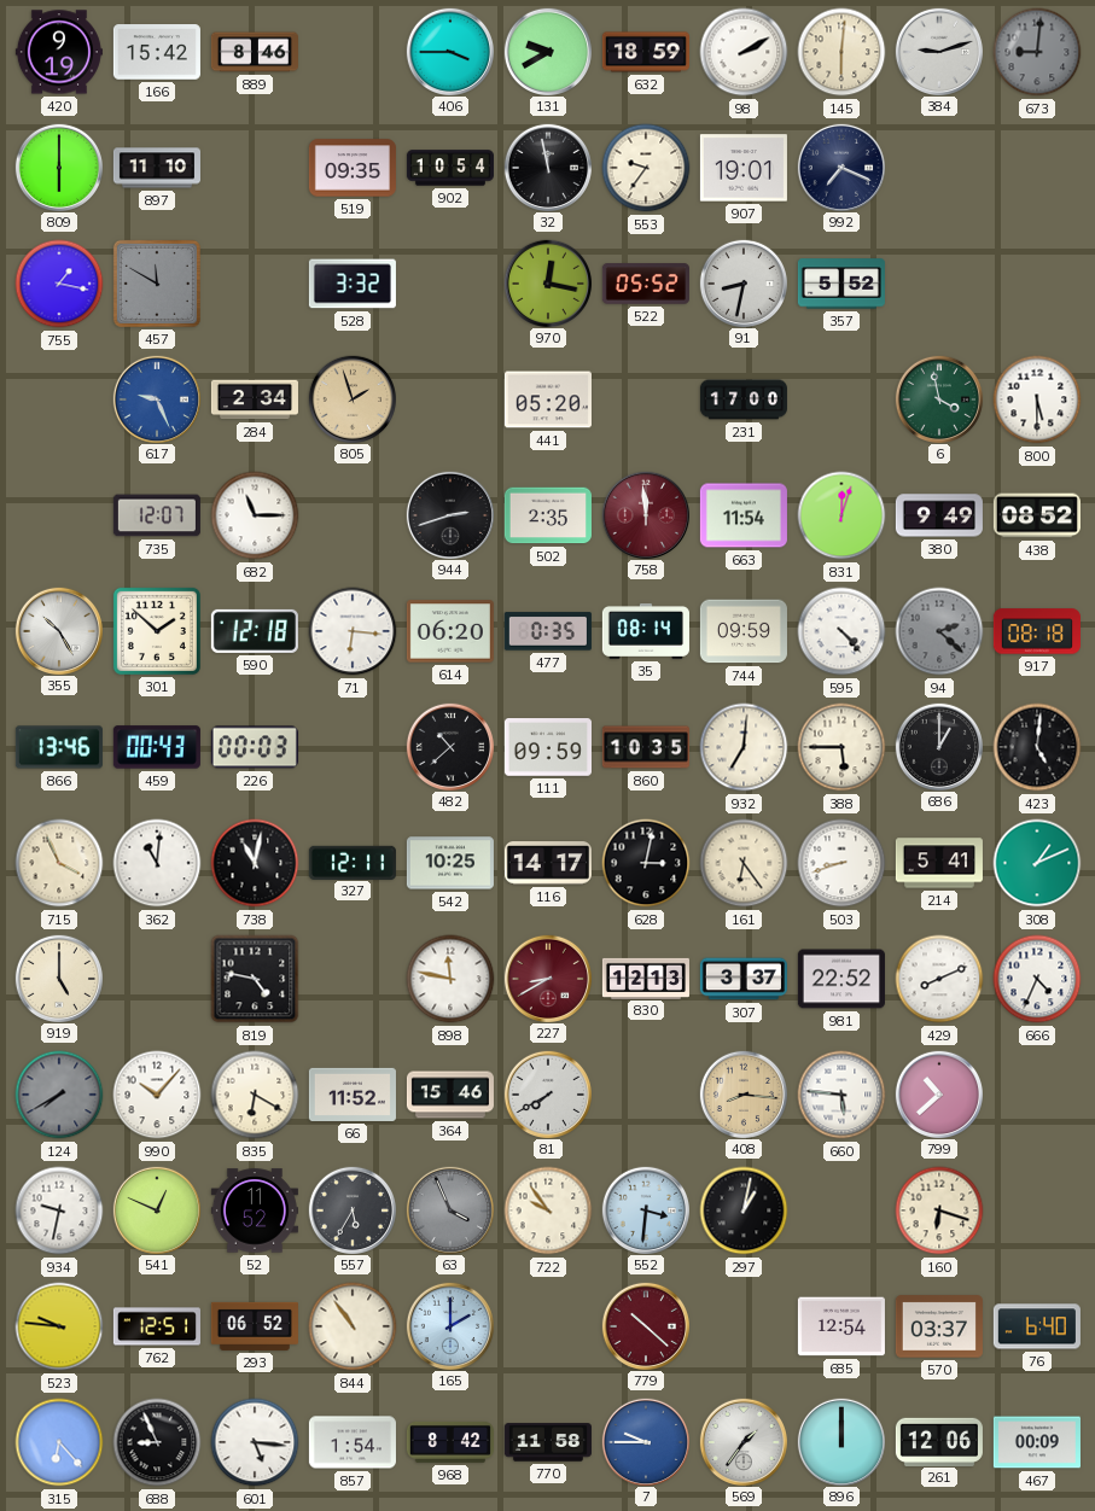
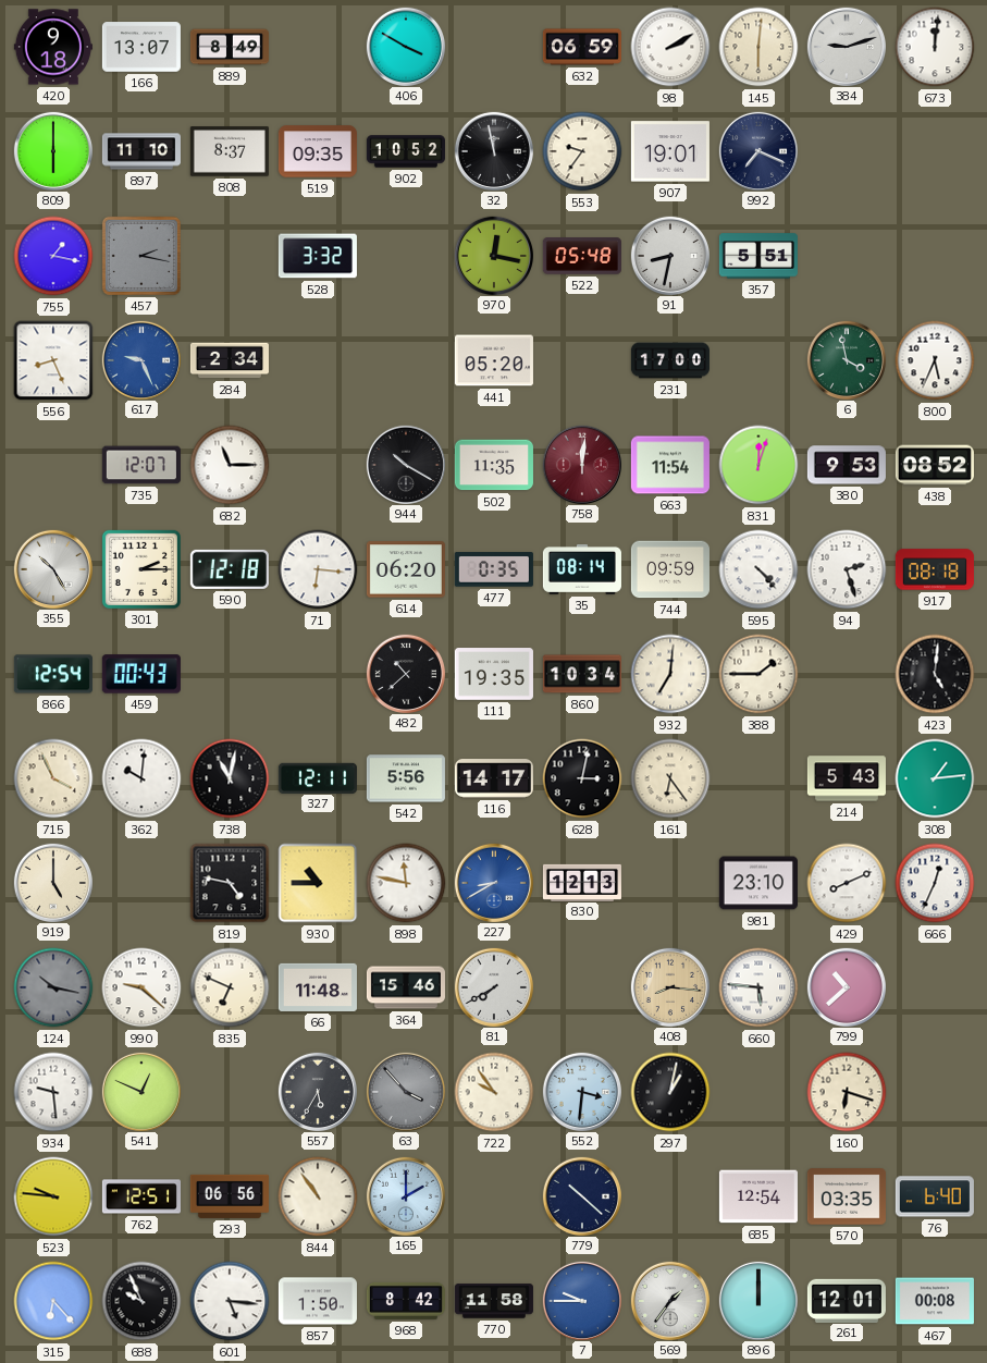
420: 9:19 -> 9:18
166: 15:42 -> 13:07
889: 8:46 -> 8:49
406: 3:45 -> 3:50
131: 9:40 -> none
632: 18:59 -> 06:59
673: 9:01 -> 12:01
673 dial: grey -> white
808: none -> 8:37
902: 10:54 -> 10:52
457: 11:50 -> 2:17
522: 05:52 -> 05:48
357: 5:52 -> 5:51
556: none -> 8:26
805: 1:57 -> none
800: 5:30 -> 5:34
944: 2:42 -> 10:20
502: 2:35 -> 11:35
758: 11:59 -> 12:01
380: 9:49 -> 9:53
301: 1:52 -> 2:15
94: 2:22 -> 2:27
94 dial: grey -> white
866: 13:46 -> 12:54
226: 00:03 -> none
111: 09:59 -> 19:35
860: 10:35 -> 10:34
388: 5:45 -> 1:45
686: 1:00 -> none
362: 11:01 -> 10:01
542: 10:25 -> 5:56
503: 8:42 -> none
214: 5:41 -> 5:43
308: 1:11 -> 1:14
930: none -> 10:45
227 dial: burgundy -> blue
307: 3:37 -> none
981: 22:52 -> 23:10
666: 4:34 -> 12:34
124: 7:40 -> 10:17
990: 10:07 -> 9:22
835: 6:20 -> 6:49
66: 11:52 -> 11:48
934: 9:32 -> 9:29
52: 11:52 -> none
63: 3:56 -> 3:53
293: 06:52 -> 06:56
779 dial: burgundy -> navy
570: 03:37 -> 03:35
688: 8:56 -> 9:56
857: 1:54 -> 1:50
261: 12:06 -> 12:01
467: 00:09 -> 00:08
